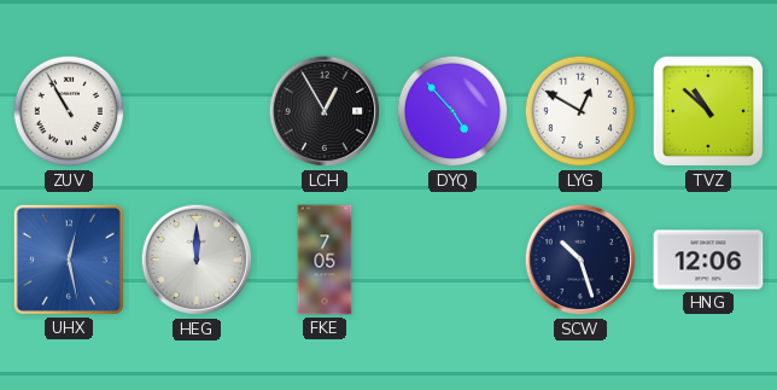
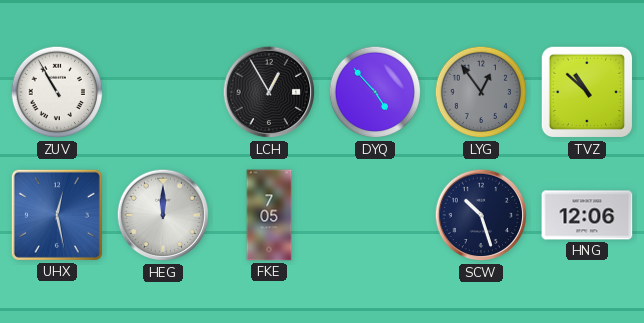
LYG: 12:50 -> 12:54
LYG dial: white -> grey
